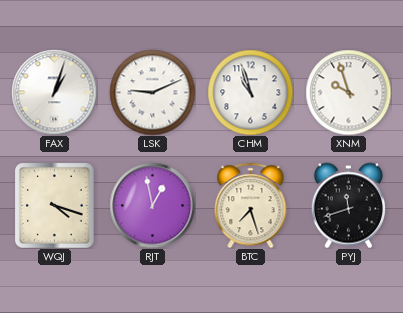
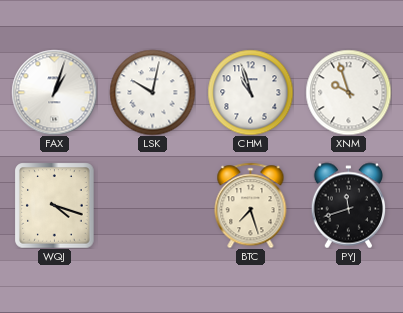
LSK: 9:11 -> 10:02
RJT: 12:58 -> none
